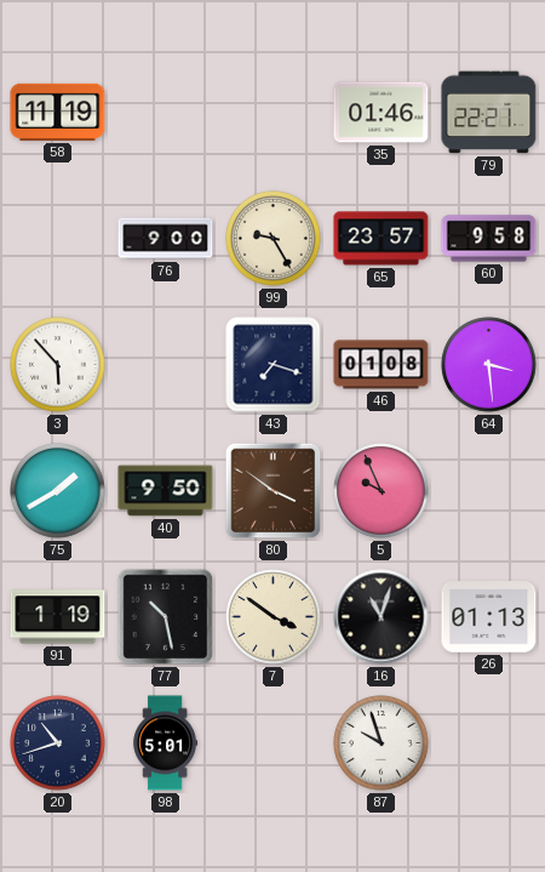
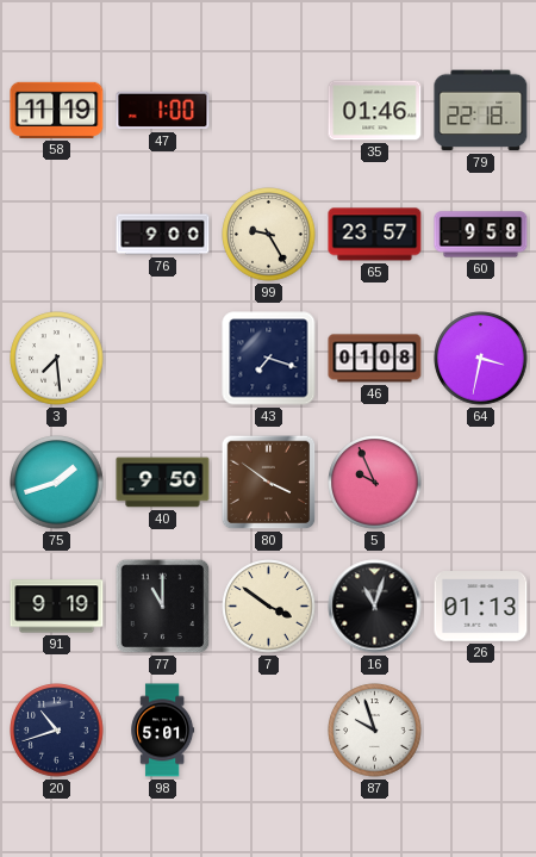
47: none -> 1:00
79: 22:21 -> 22:18
3: 5:53 -> 7:29
64: 3:29 -> 3:32
75: 1:40 -> 1:42
91: 1:19 -> 9:19
77: 10:28 -> 11:00
